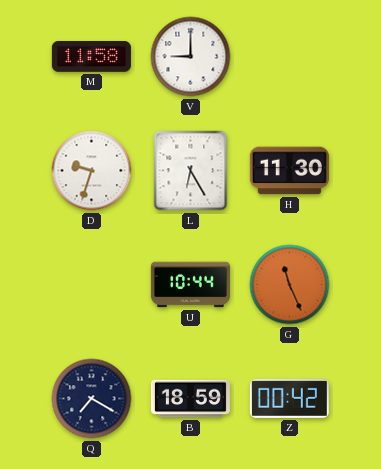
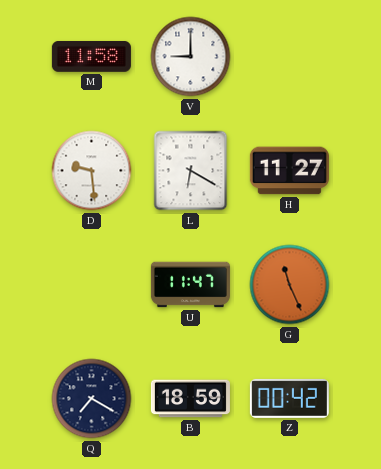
D: 9:33 -> 9:29
L: 6:25 -> 6:20
H: 11:30 -> 11:27
U: 10:44 -> 11:47
